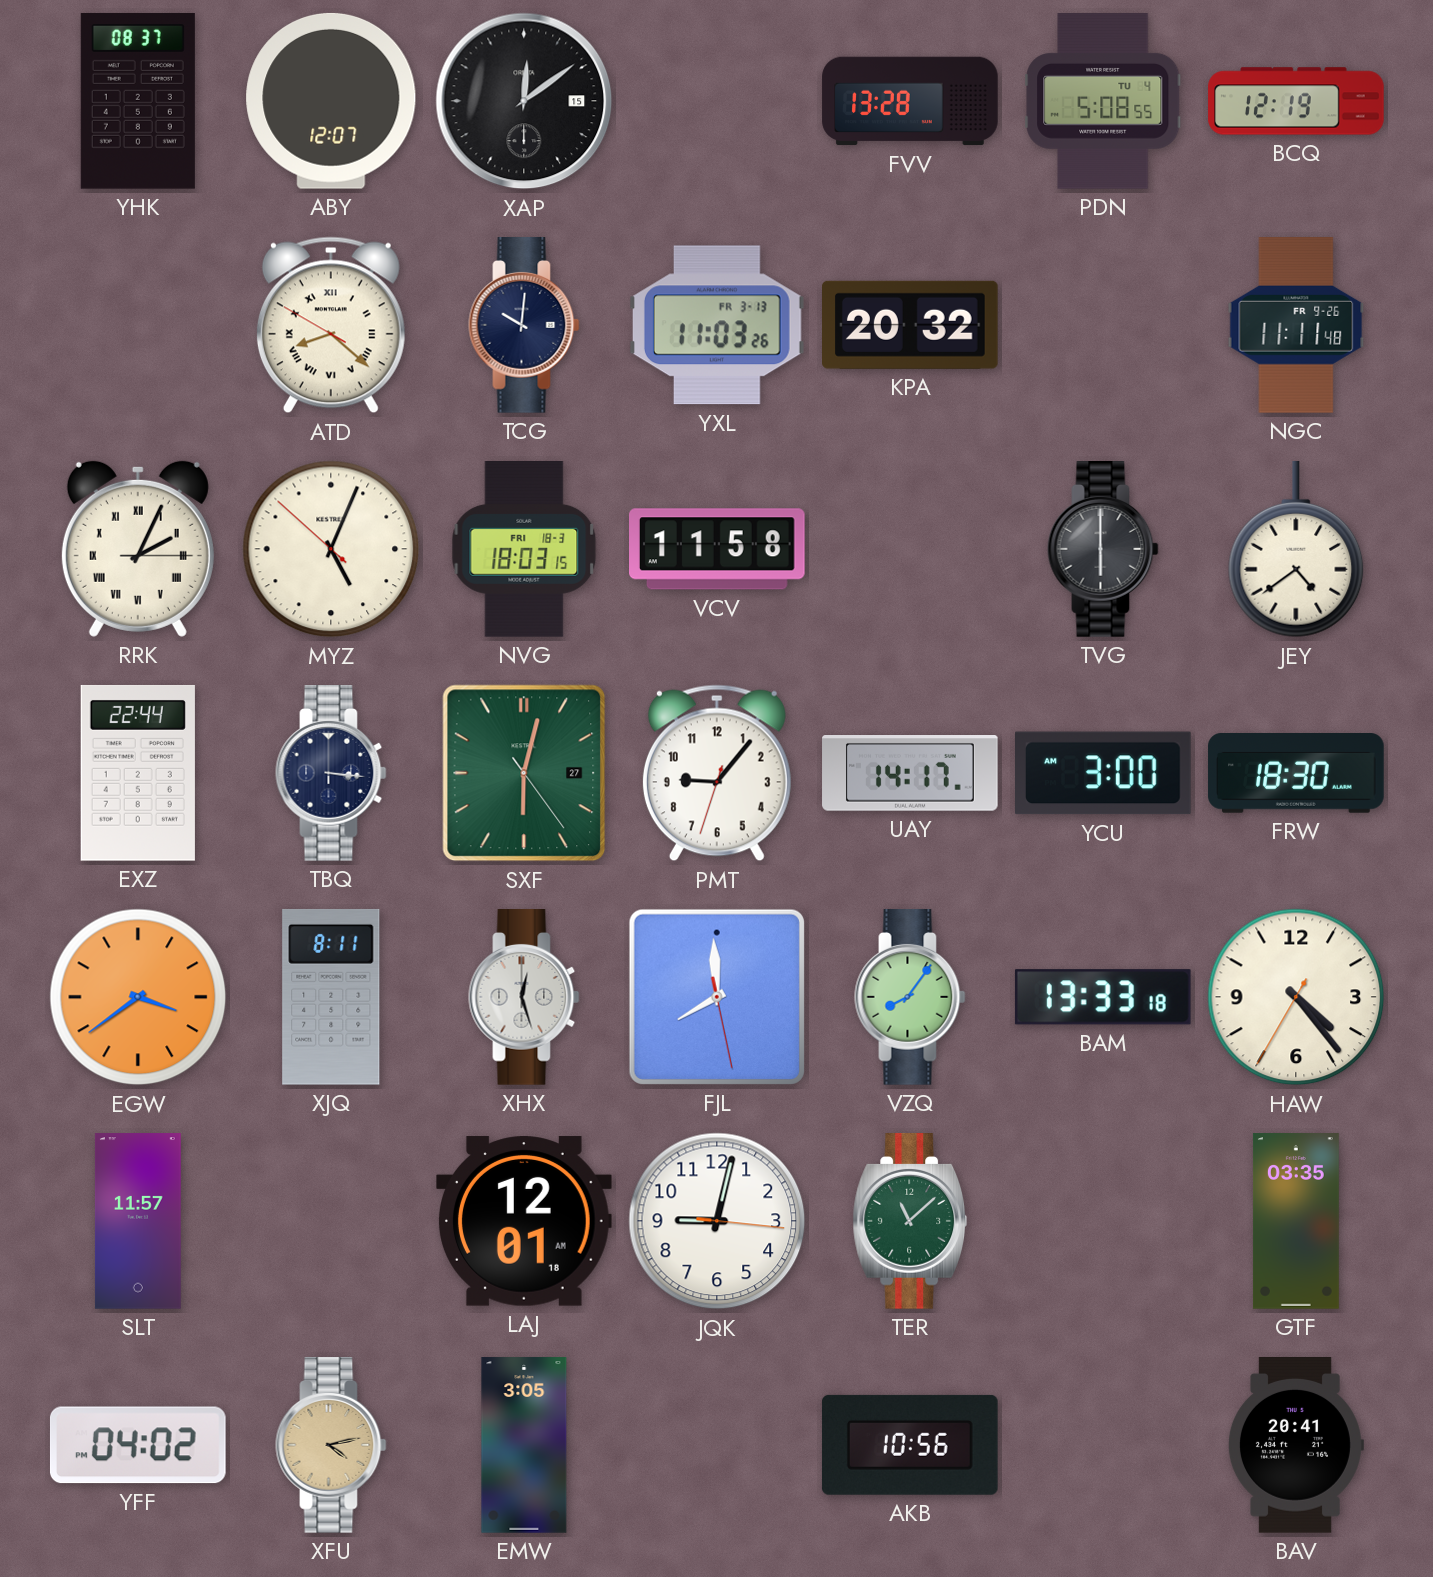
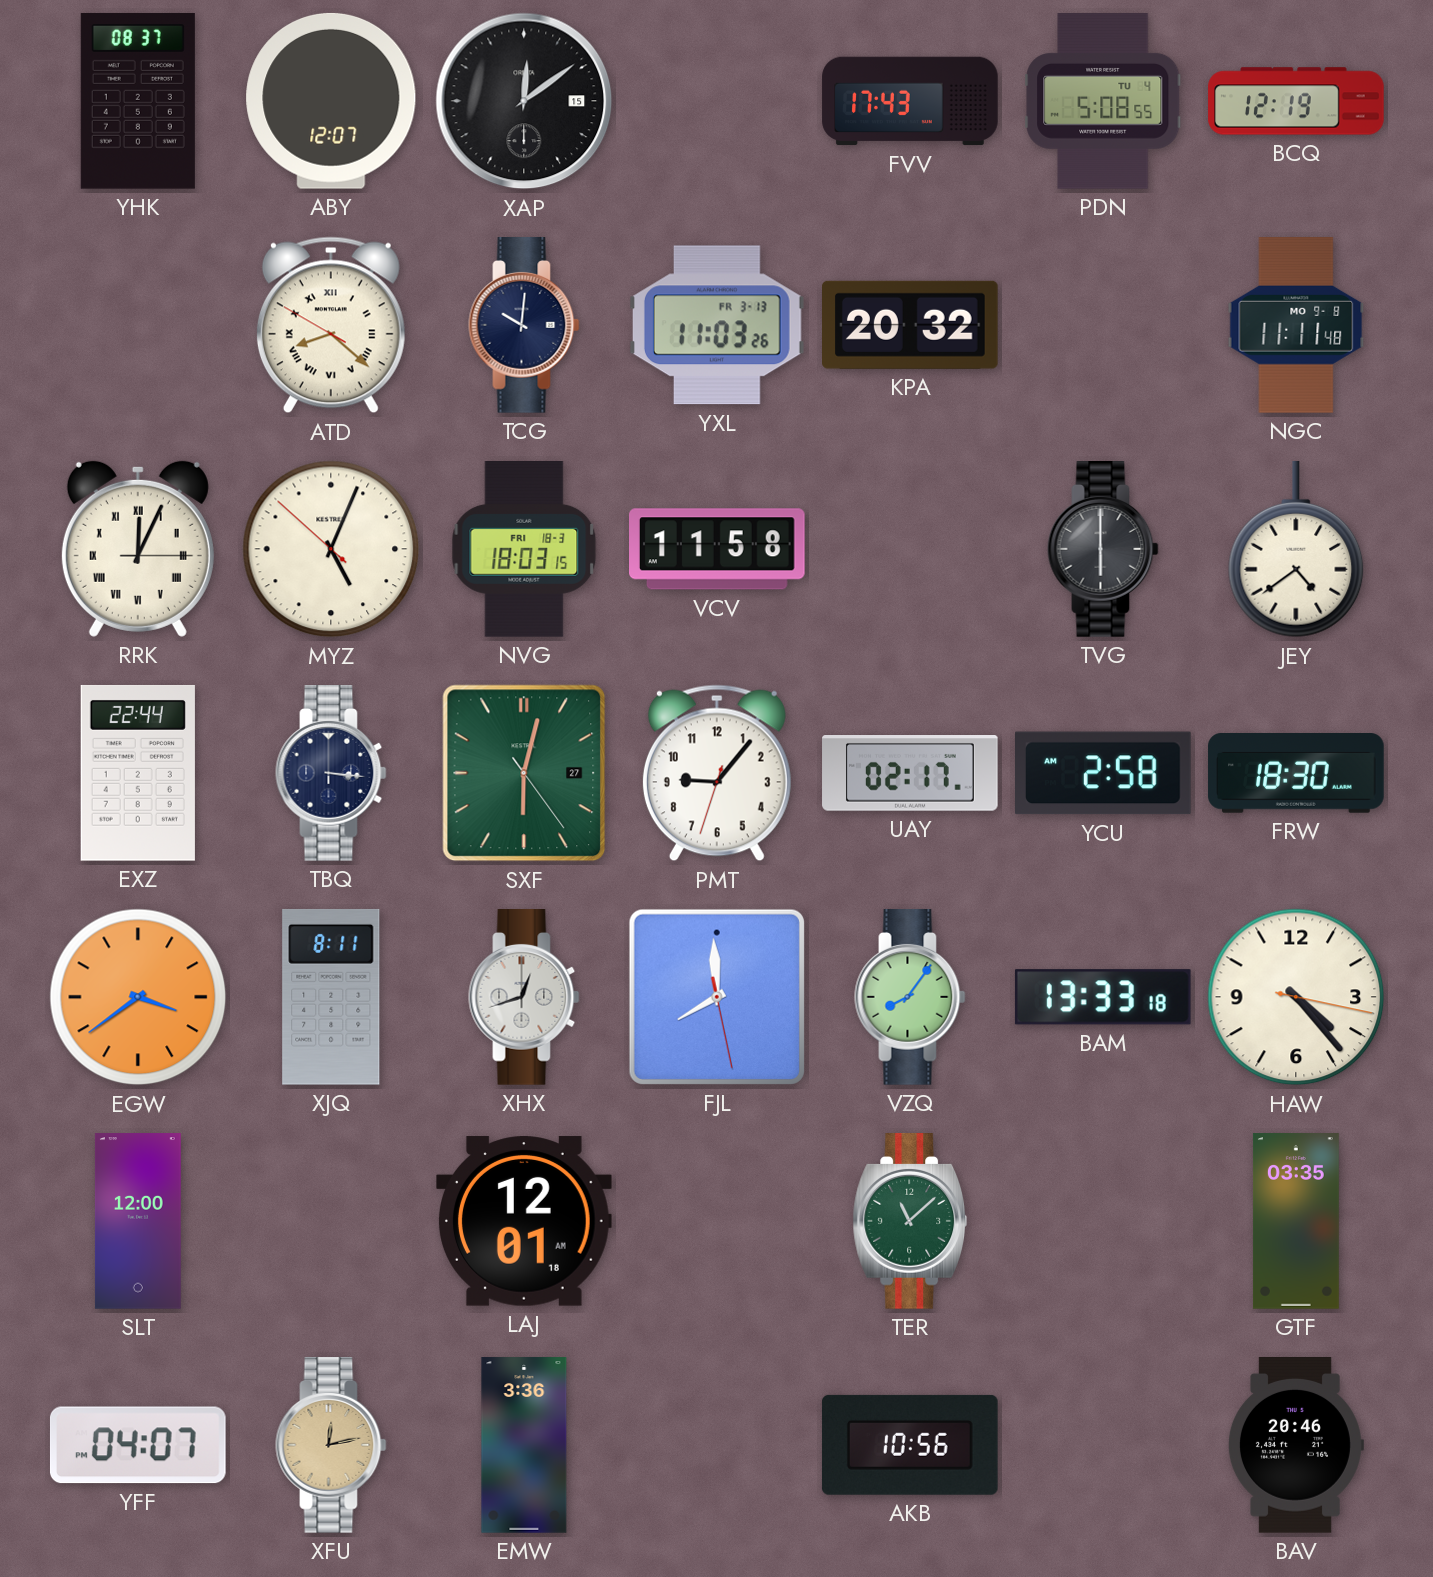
FVV: 13:28 -> 17:43
NGC date: FR 9-26 -> MO 9-8
RRK: 2:04 -> 12:04
UAY: 14:17 -> 02:17
YCU: 3:00 -> 2:58
XHX: 12:27 -> 12:42
HAW: 4:23:35 -> 4:23:17
SLT: 11:57 -> 12:00
JQK: 9:02 -> none
YFF: 04:02 -> 04:07
XFU: 4:13 -> 12:13
EMW: 3:05 -> 3:36
BAV: 20:41 -> 20:46
